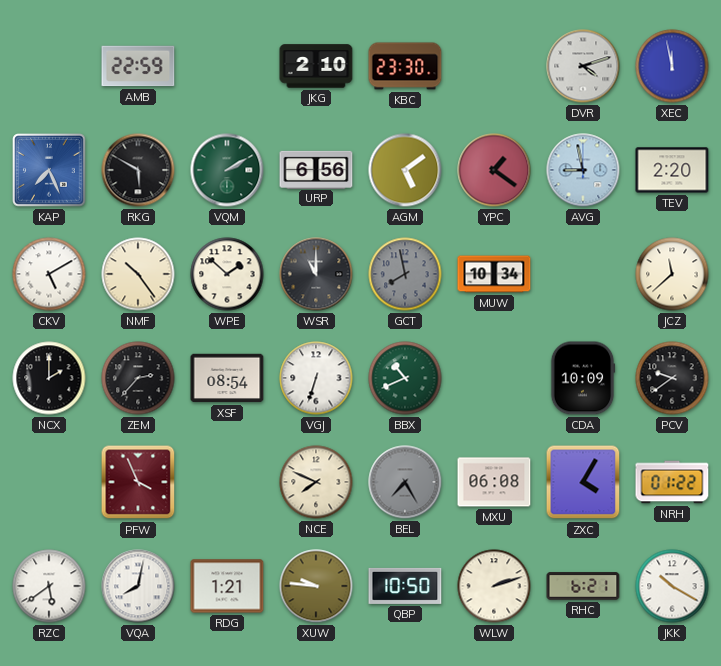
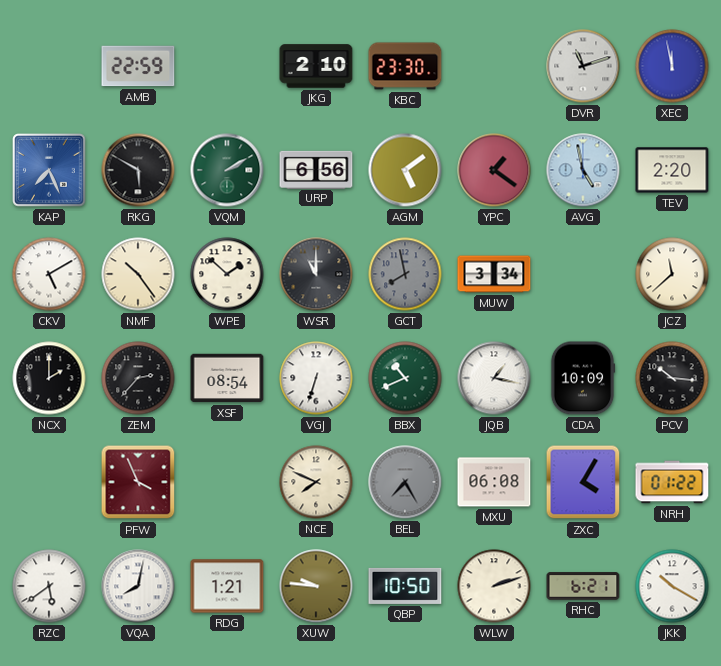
DVR: 4:12 -> 11:12
AVG: 8:58 -> 4:58
MUW: 10:34 -> 3:34
JQB: none -> 1:17
PCV: 9:39 -> 10:16
